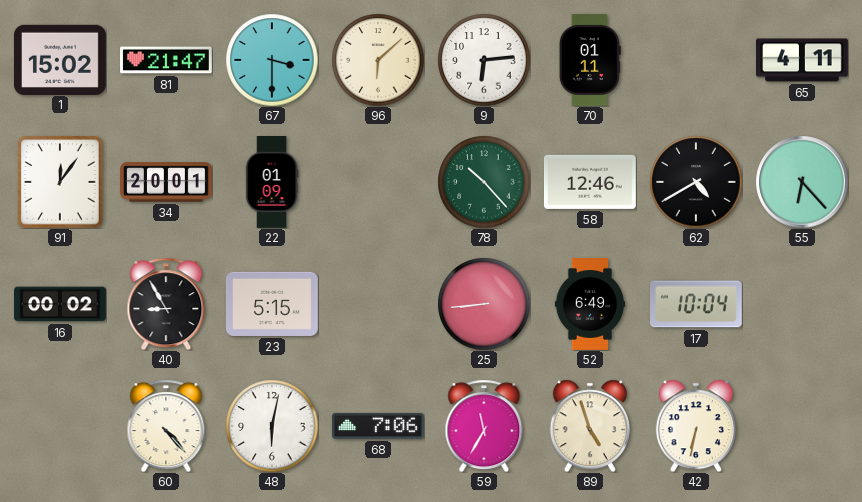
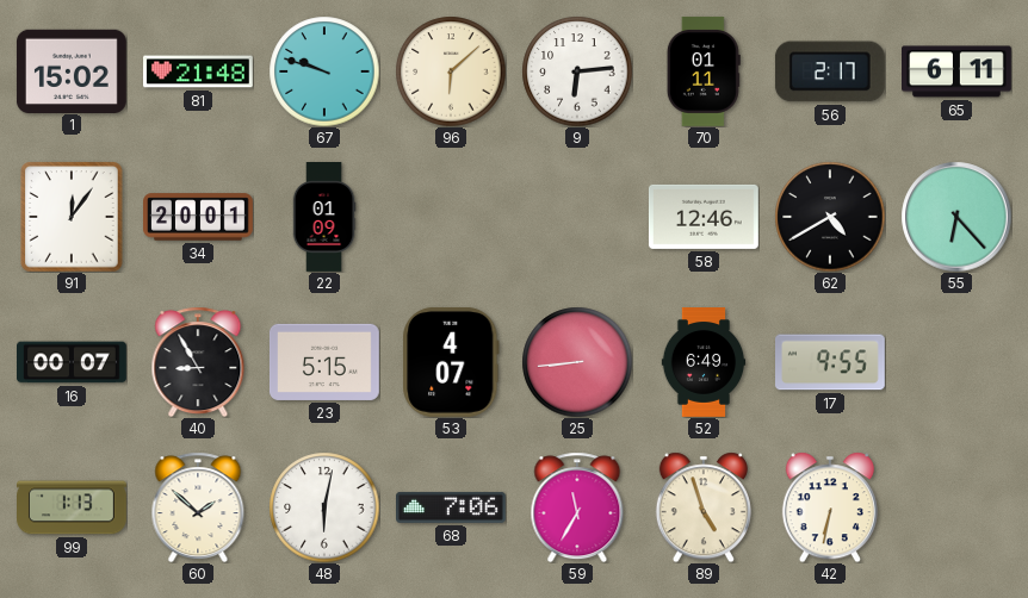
81: 21:47 -> 21:48
67: 3:30 -> 9:48
56: none -> 2:17
65: 4:11 -> 6:11
78: 10:23 -> none
16: 00:02 -> 00:07
53: none -> 4:07
17: 10:04 -> 9:55
99: none -> 1:13
60: 4:23 -> 1:52
